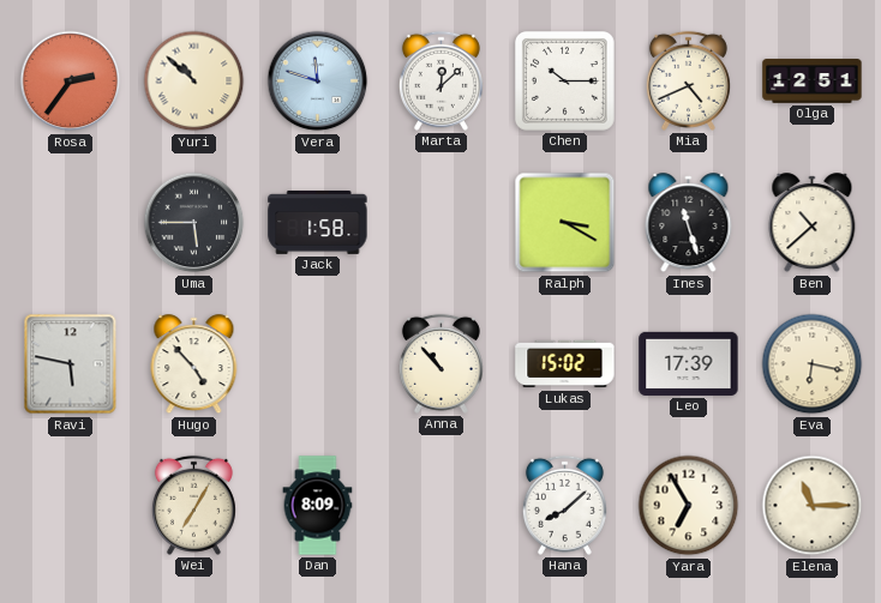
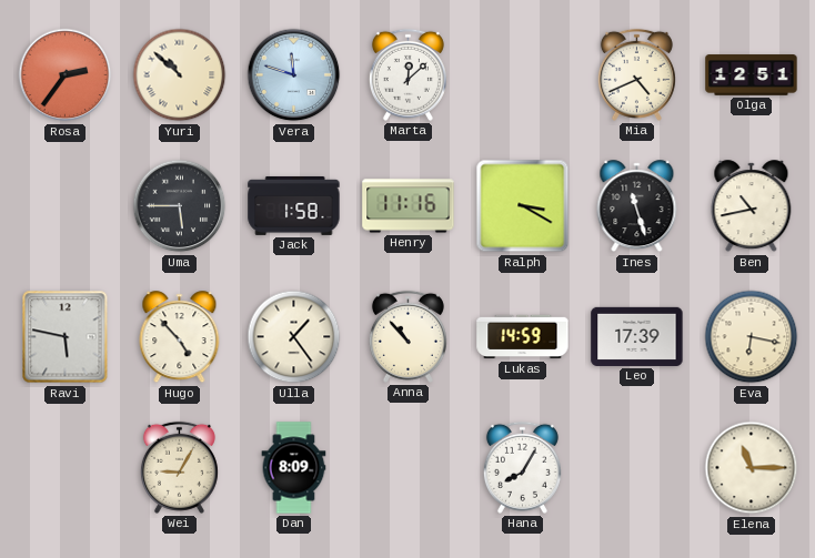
Chen: 10:15 -> none
Henry: none -> 11:16
Ben: 10:38 -> 10:43
Ulla: none -> 1:24
Lukas: 15:02 -> 14:59
Wei: 7:05 -> 9:05
Hana: 8:08 -> 8:05
Yara: 6:55 -> none
